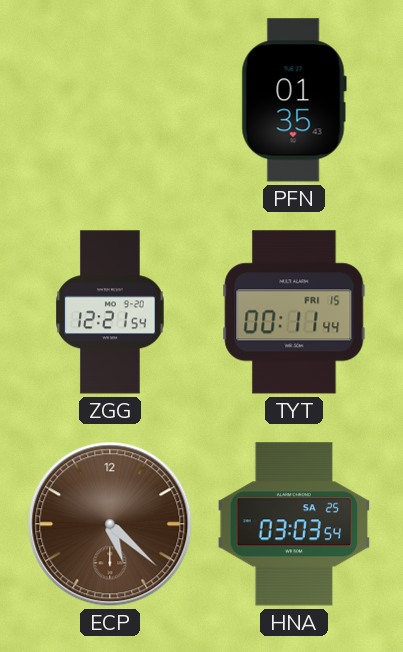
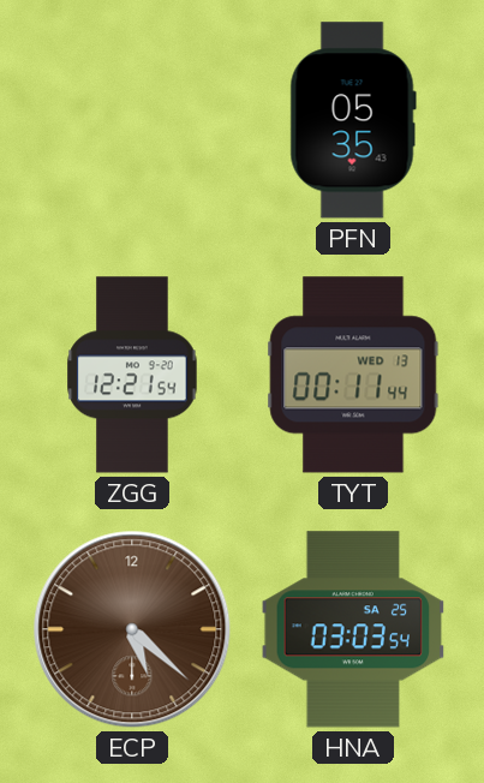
PFN: 01:35 -> 05:35
TYT date: FRI 15 -> WED 13
